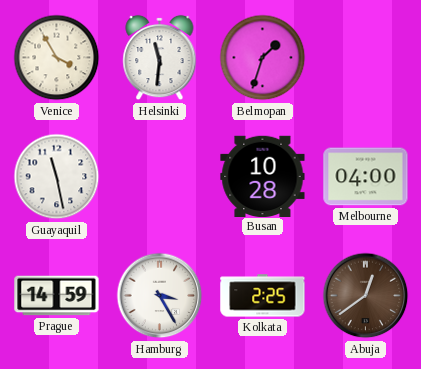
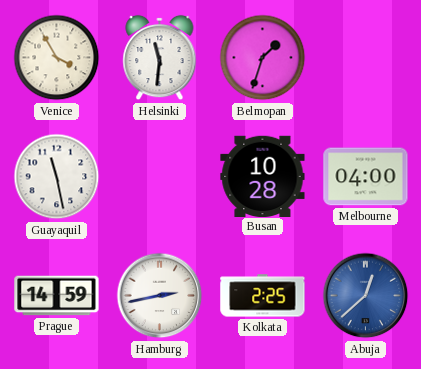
Hamburg: 3:25 -> 2:43
Abuja: 12:39 -> 12:38
Abuja dial: brown -> blue
